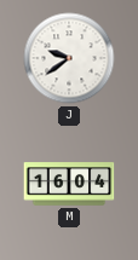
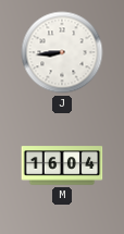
J: 9:39 -> 8:44
